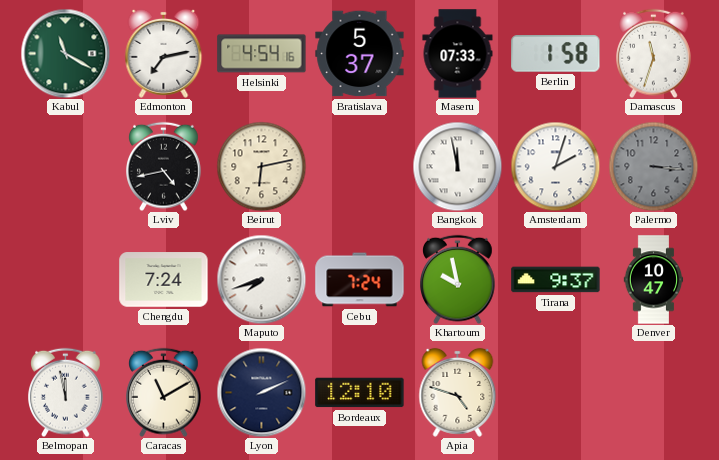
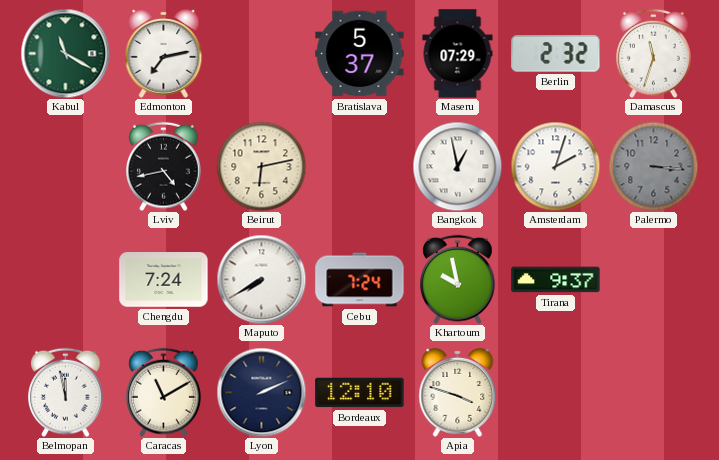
Helsinki: 4:54 -> none
Maseru: 07:33 -> 07:29
Berlin: 1:58 -> 2:32
Bangkok: 11:58 -> 12:58
Maputo: 7:42 -> 7:40
Denver: 10:47 -> none
Apia: 4:48 -> 3:48
